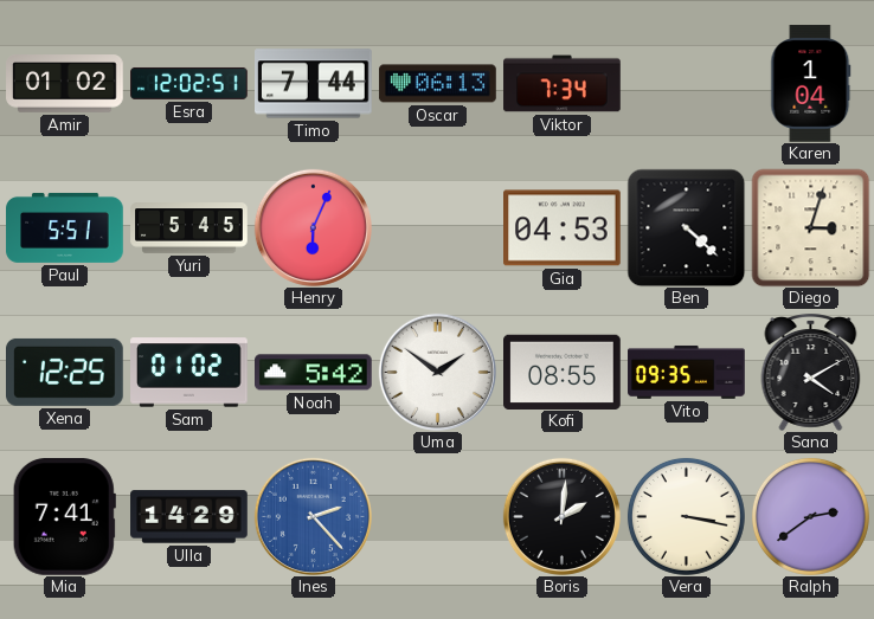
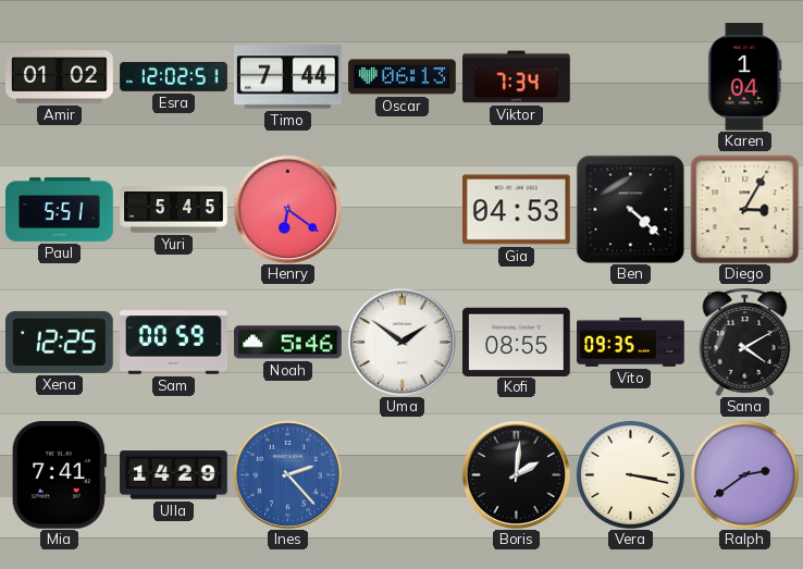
Henry: 6:04 -> 6:21
Diego: 3:03 -> 3:05
Sam: 01:02 -> 00:59
Noah: 5:42 -> 5:46
